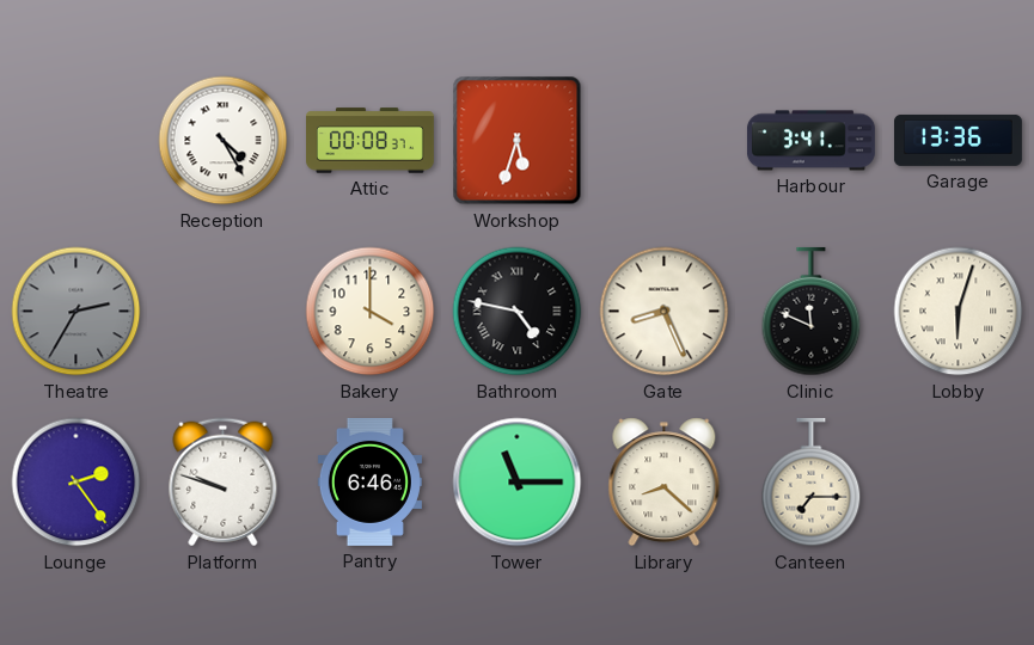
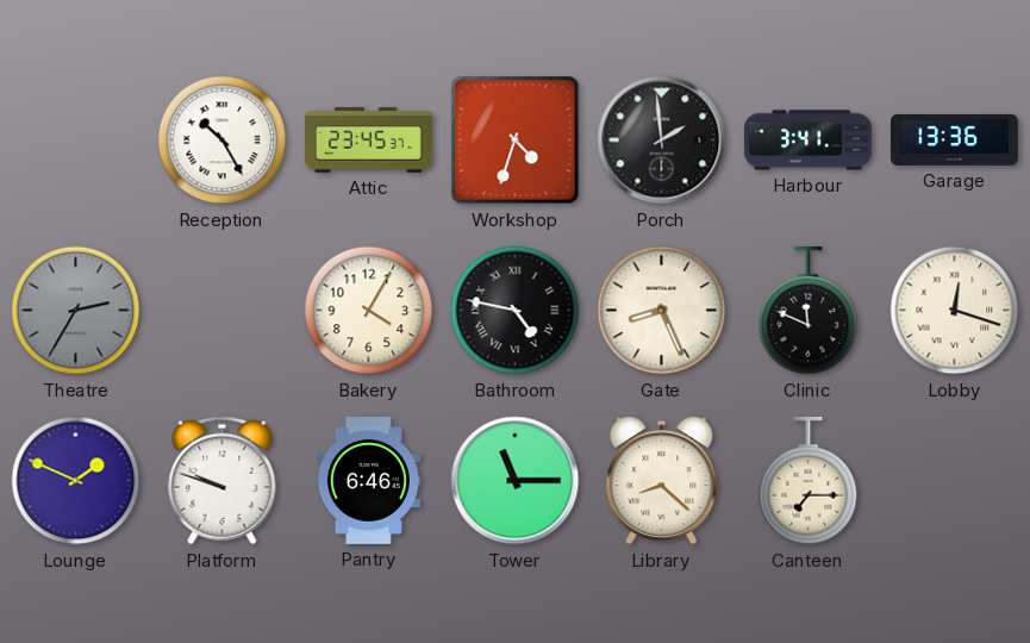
Reception: 4:25 -> 10:25
Attic: 00:08 -> 23:45
Workshop: 5:33 -> 4:33
Porch: none -> 1:59
Bakery: 4:00 -> 4:05
Lobby: 6:03 -> 12:18
Lounge: 2:24 -> 1:49
